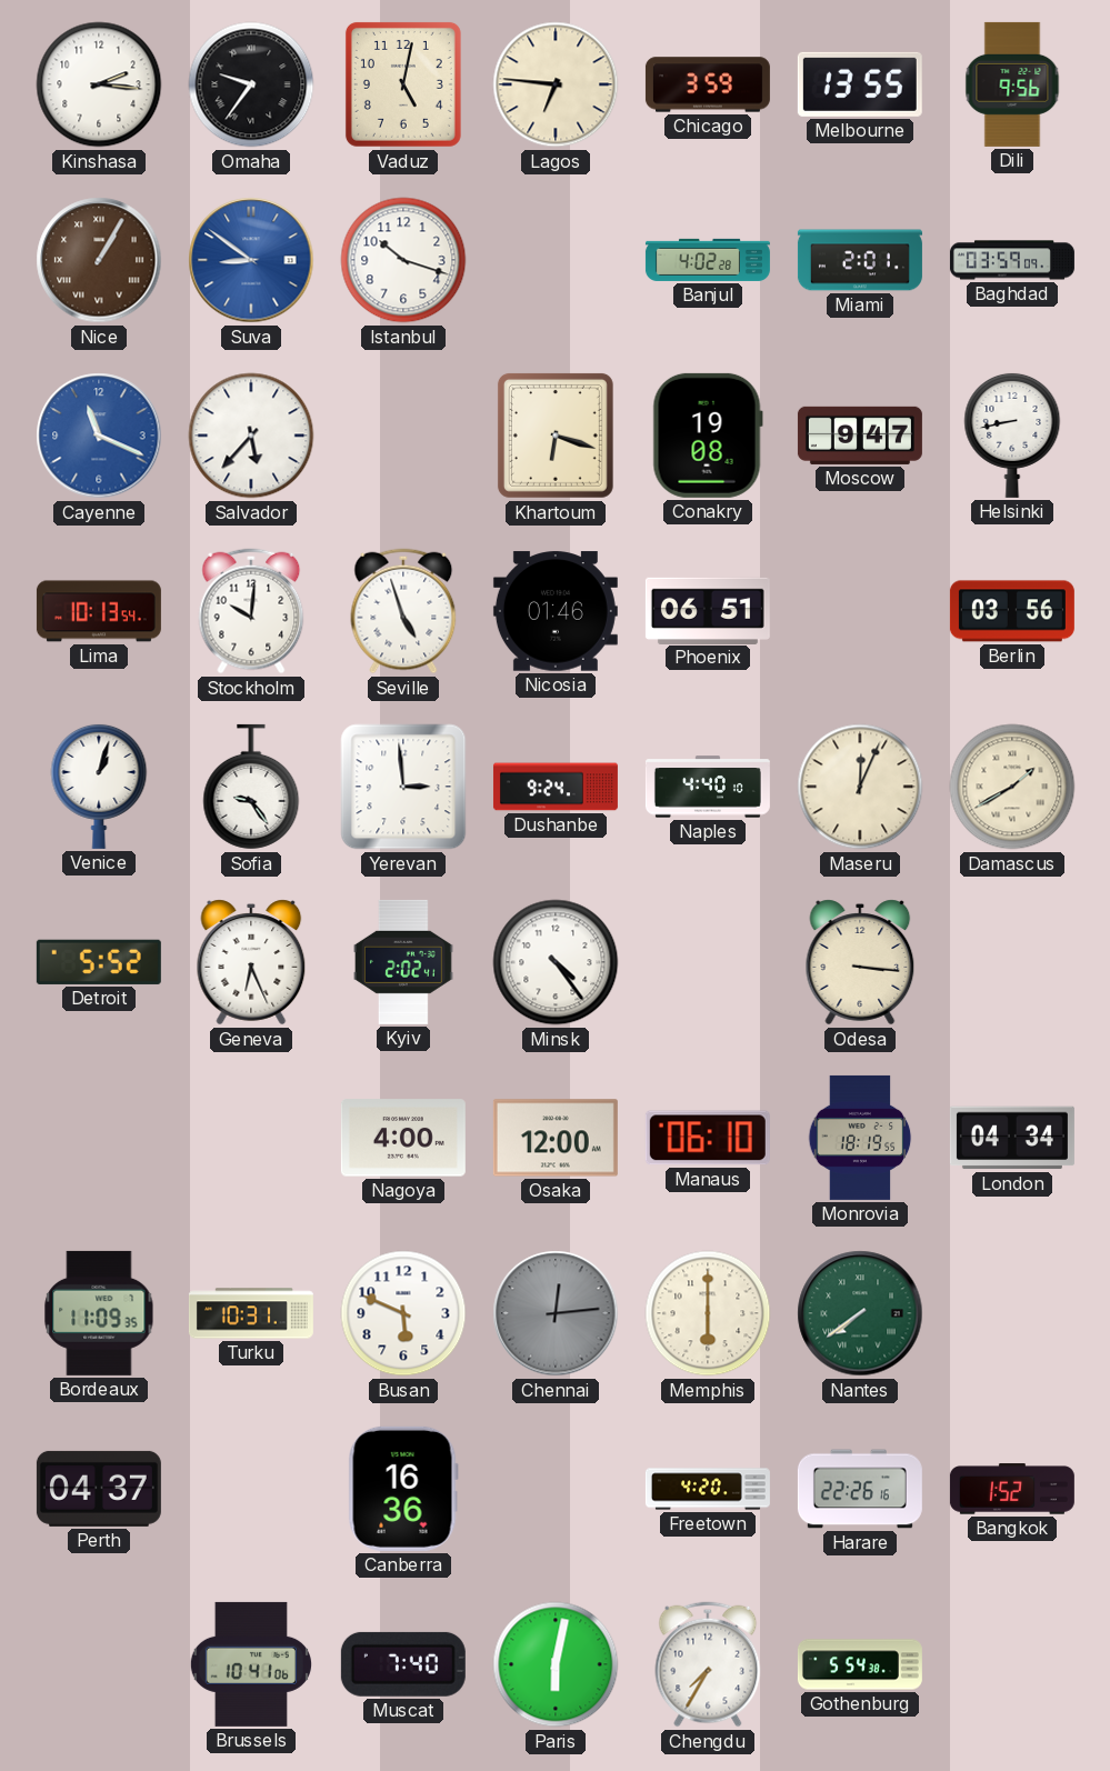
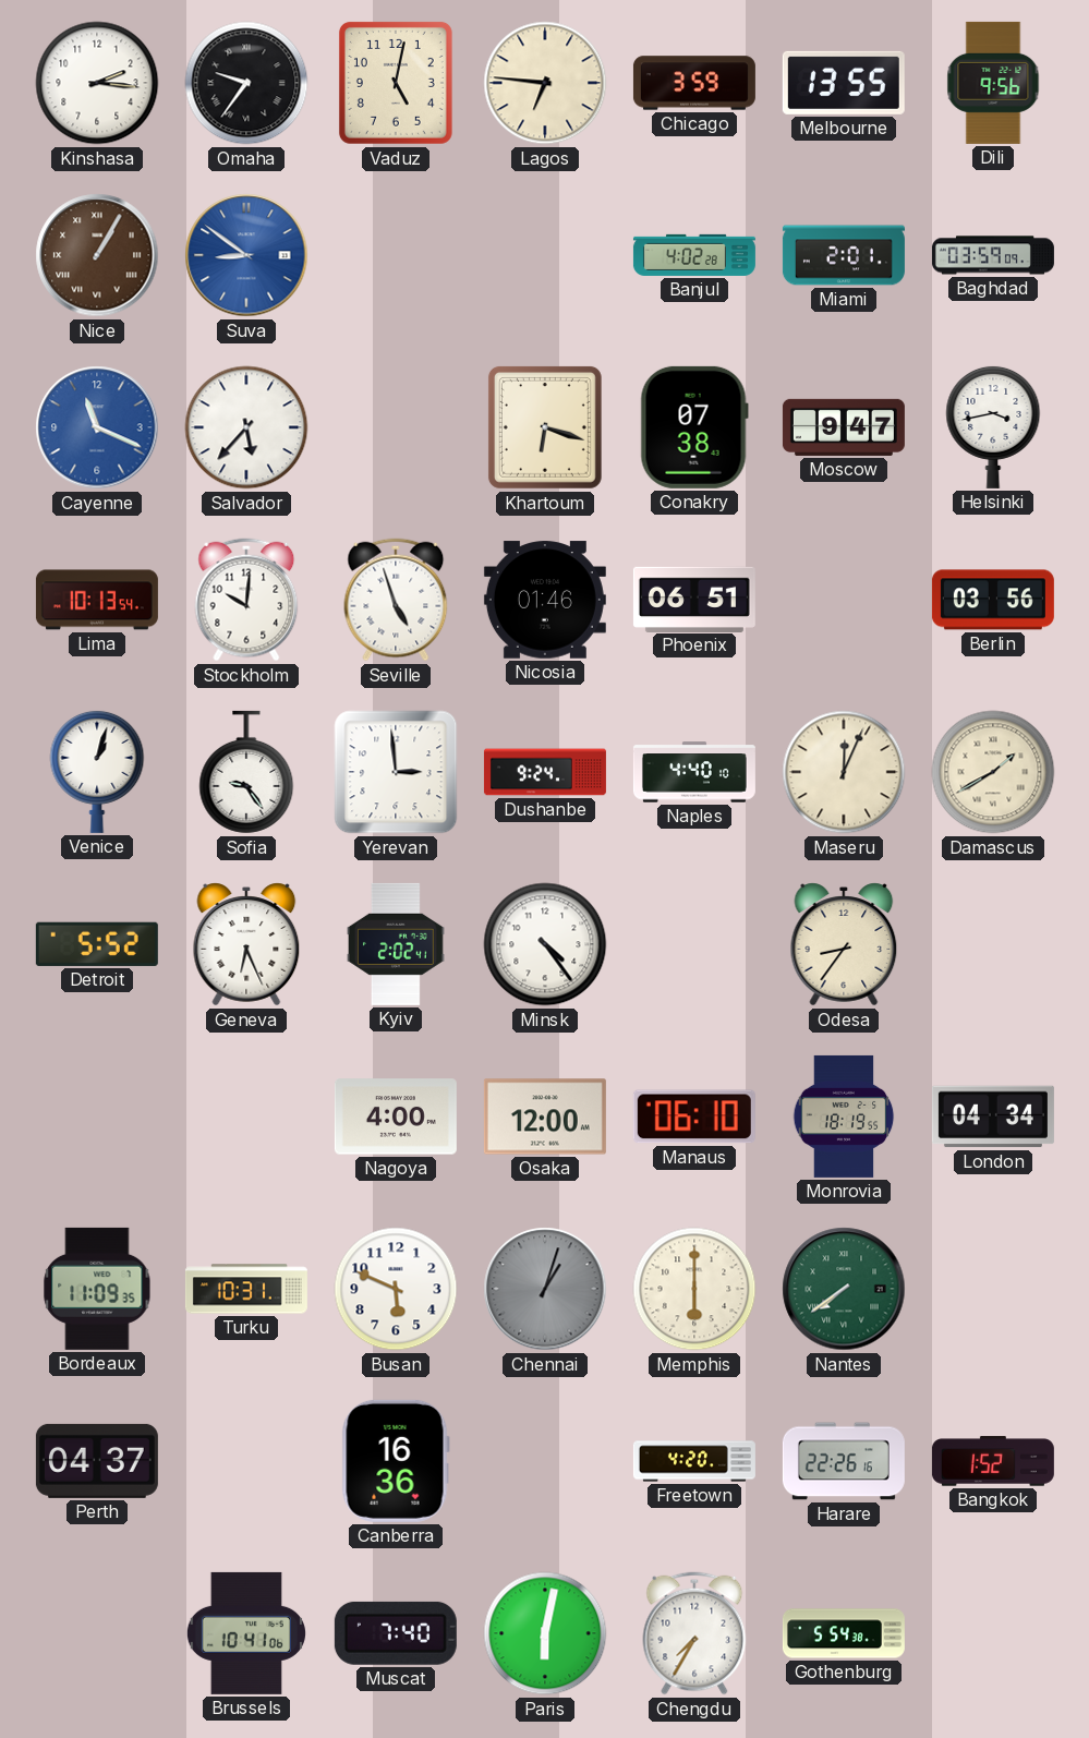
Istanbul: 10:18 -> none
Conakry: 19:08 -> 07:38
Helsinki: 8:43 -> 3:43
Odesa: 3:16 -> 8:36
Chennai: 12:14 -> 1:03
